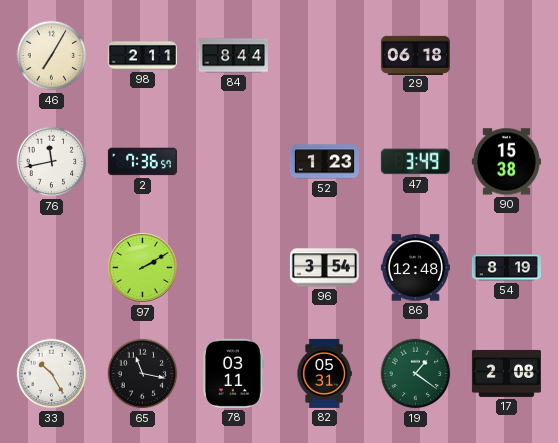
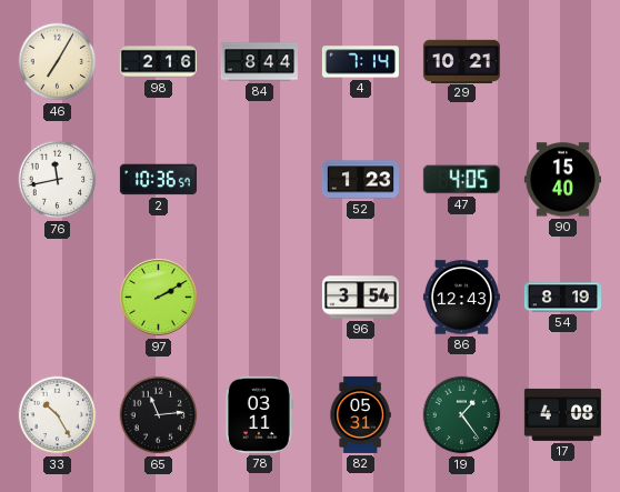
98: 2:11 -> 2:16
4: none -> 7:14
29: 06:18 -> 10:21
2: 7:36 -> 10:36
47: 3:49 -> 4:05
90: 15:38 -> 15:40
86: 12:48 -> 12:43
65: 11:17 -> 11:14
19: 1:21 -> 1:24
17: 2:08 -> 4:08
